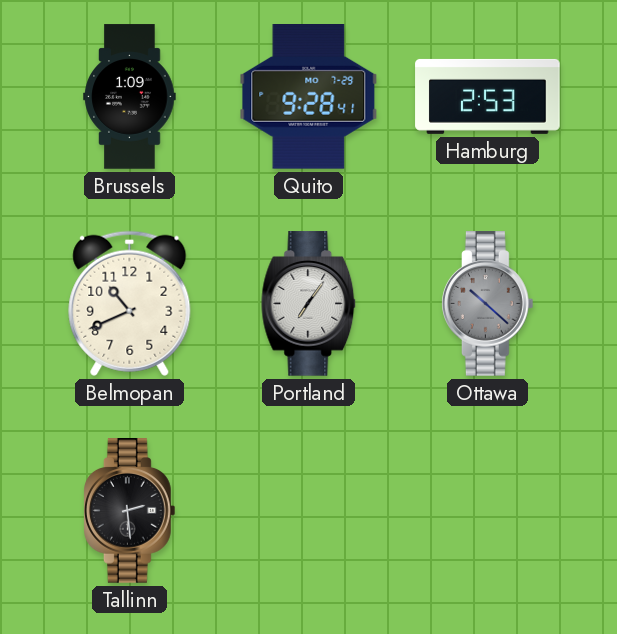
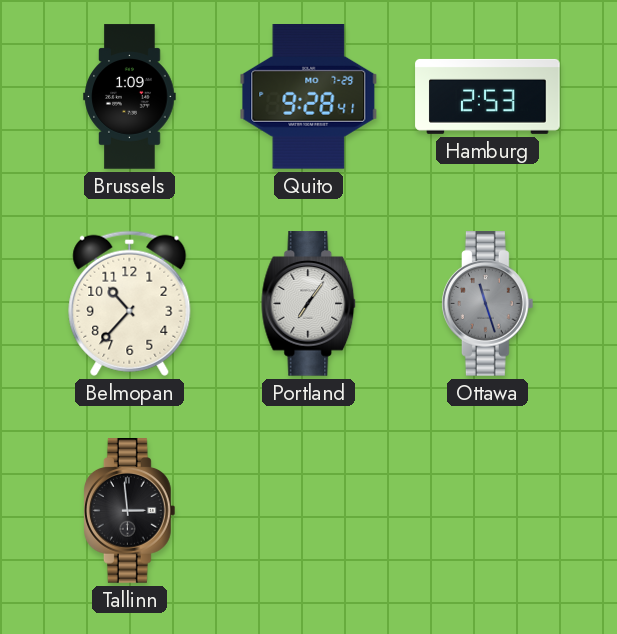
Belmopan: 10:41 -> 10:37
Ottawa: 10:22 -> 11:27
Tallinn: 2:29 -> 2:59
